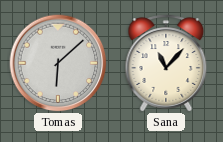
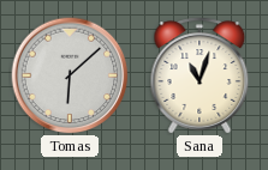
Sana: 11:07 -> 11:03
